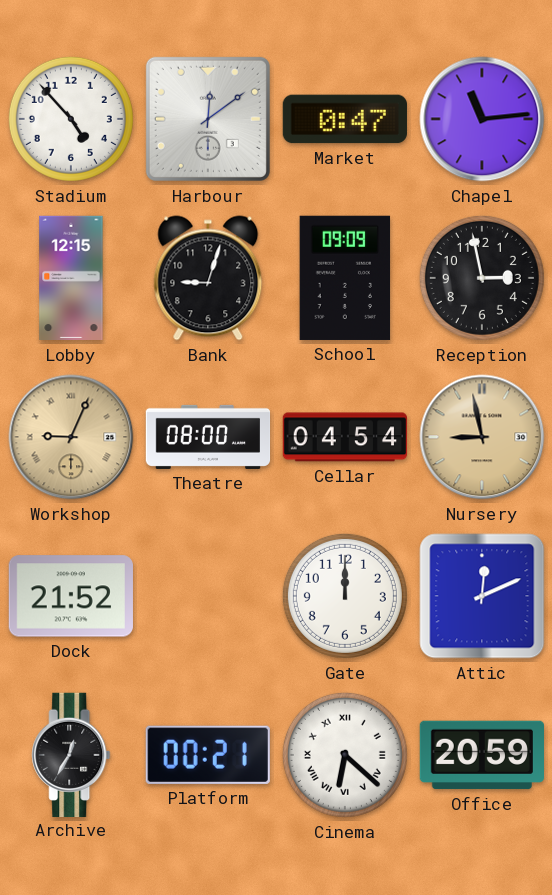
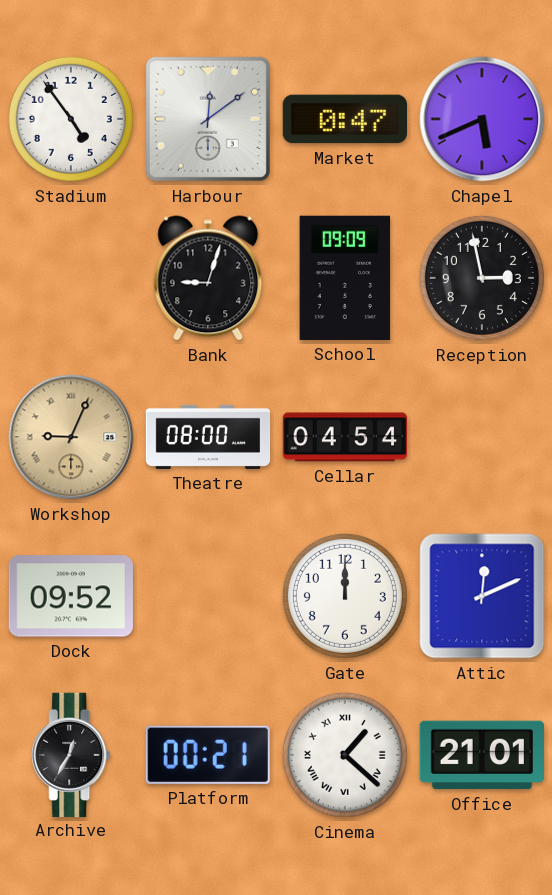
Stadium: 4:53 -> 4:54
Chapel: 11:14 -> 5:41
Lobby: 12:15 -> none
Nursery: 8:58 -> none
Dock: 21:52 -> 09:52
Cinema: 6:22 -> 1:22
Office: 20:59 -> 21:01
